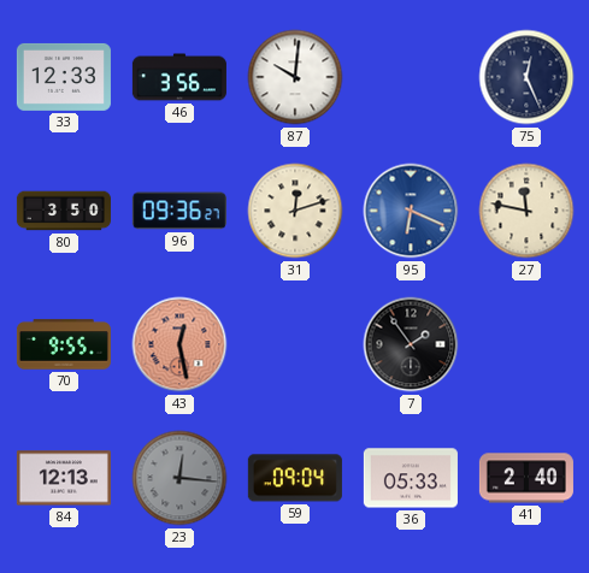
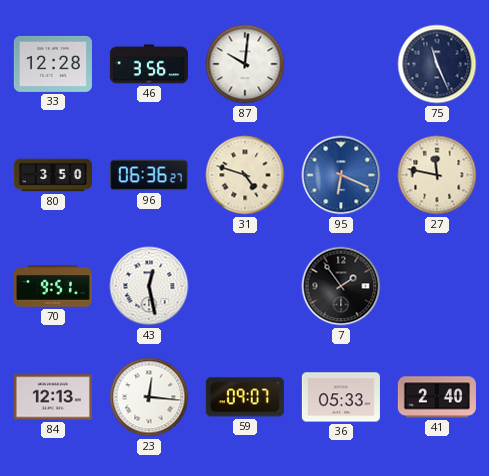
33: 12:33 -> 12:28
75: 12:26 -> 11:26
96: 09:36 -> 06:36
31: 12:12 -> 4:48
70: 9:55 -> 9:51
43 dial: salmon -> white
23 dial: grey -> white
59: 09:04 -> 09:07
